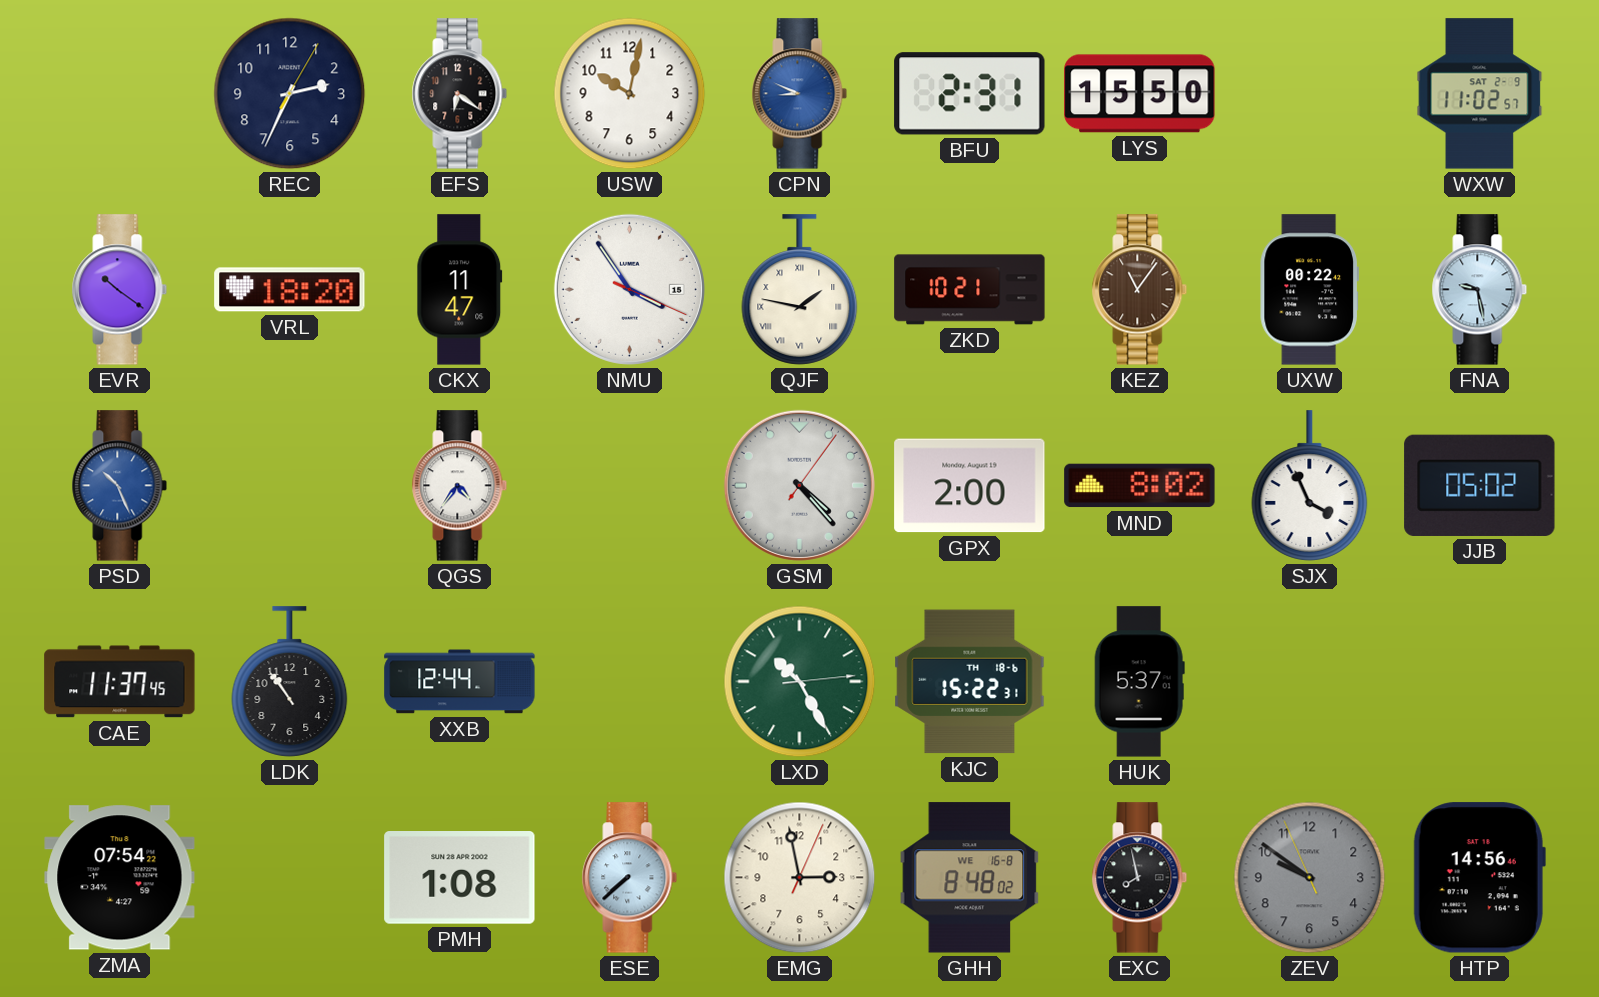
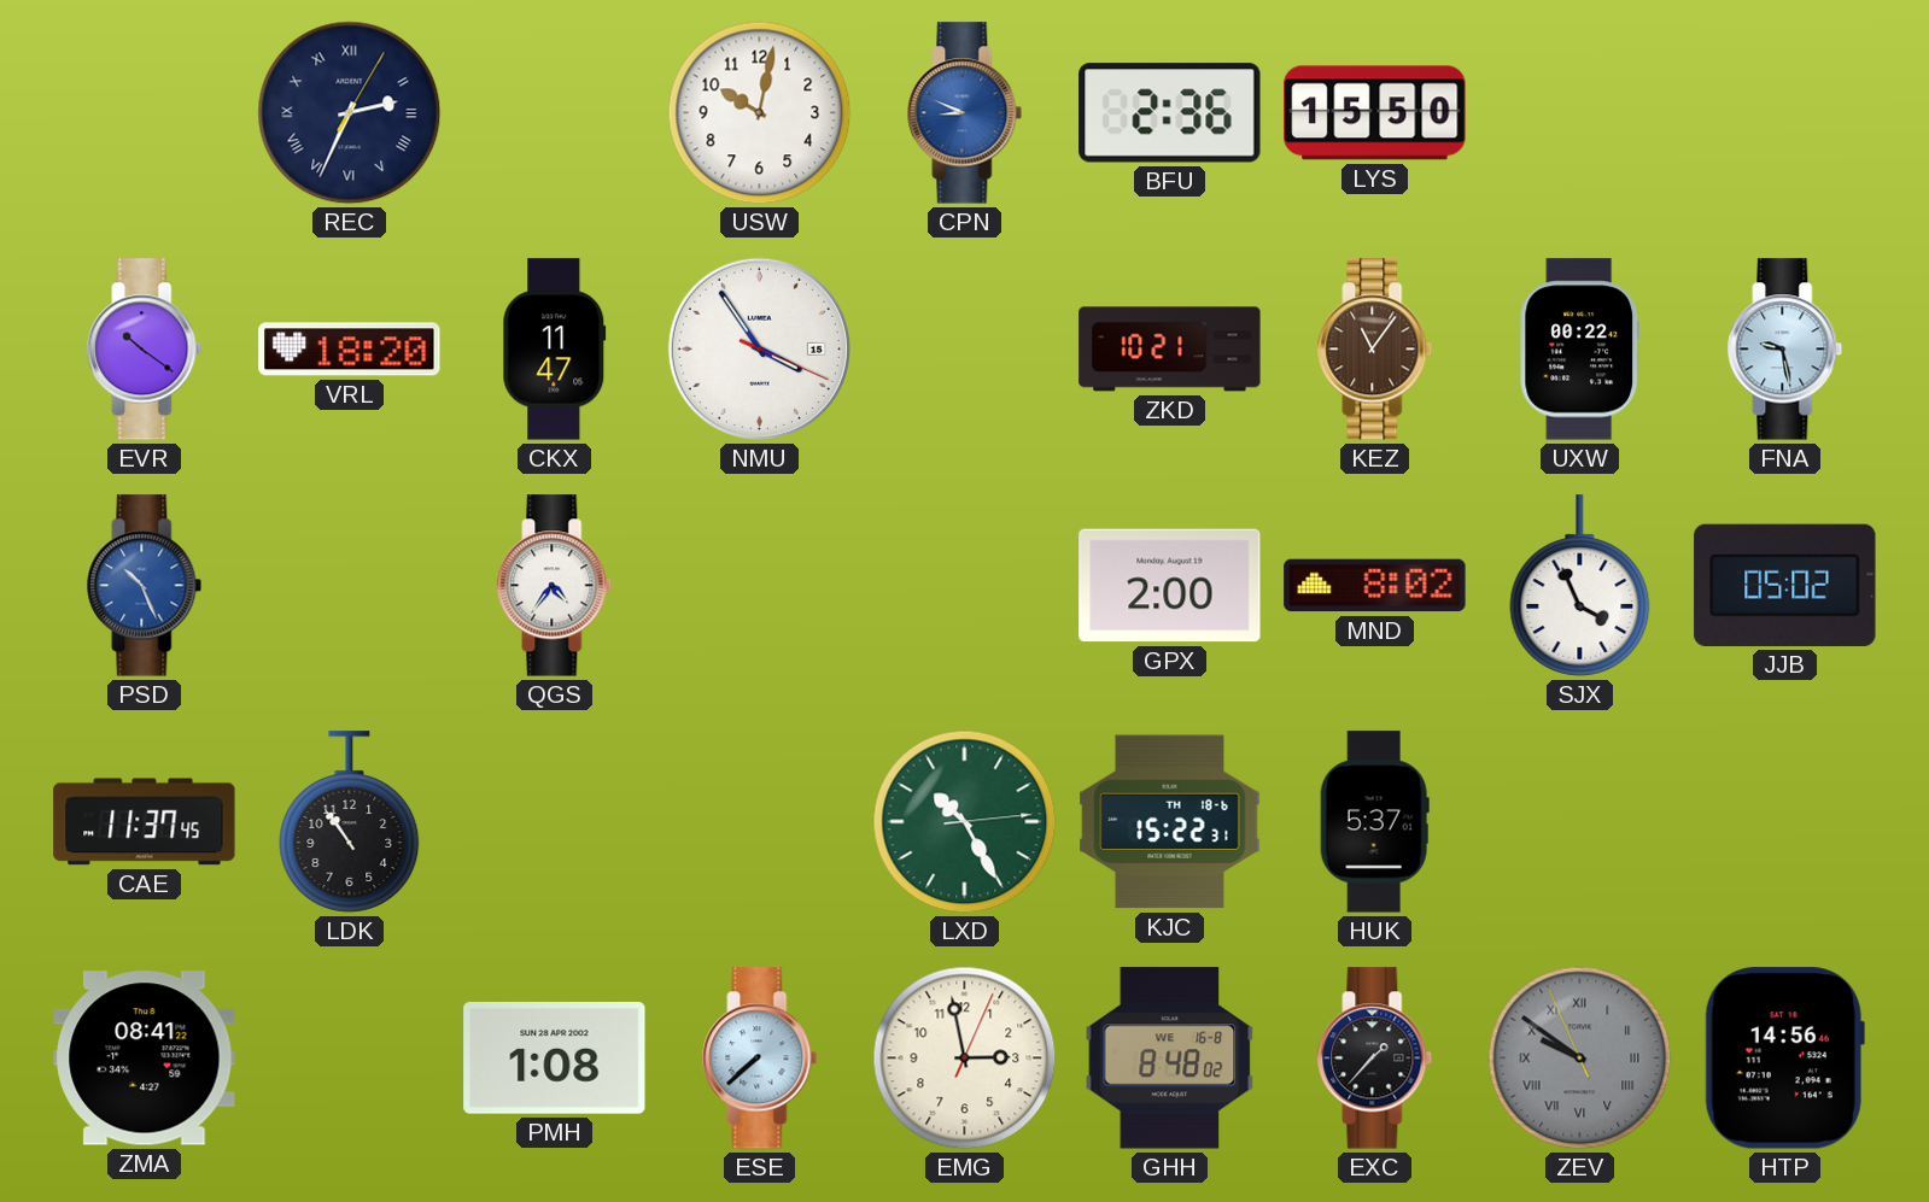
REC numerals: Arabic -> Roman
EFS: 6:21 -> none
BFU: 2:31 -> 2:36
WXW: 11:02 -> none
QJF: 1:47 -> none
GSM: 4:23 -> none
XXB: 12:44 -> none
ZMA: 07:54 -> 08:41
EXC: 7:58 -> 1:37
ZEV numerals: Arabic -> Roman
